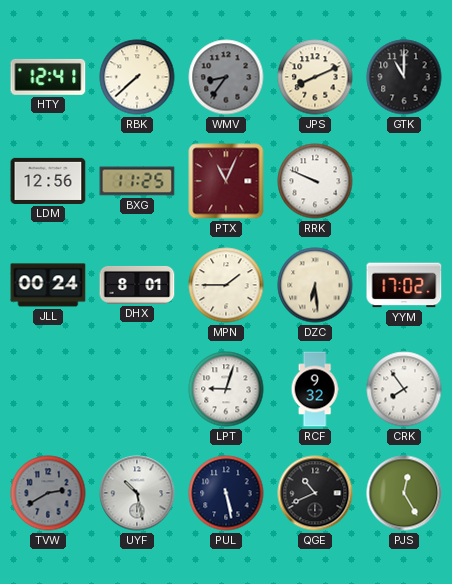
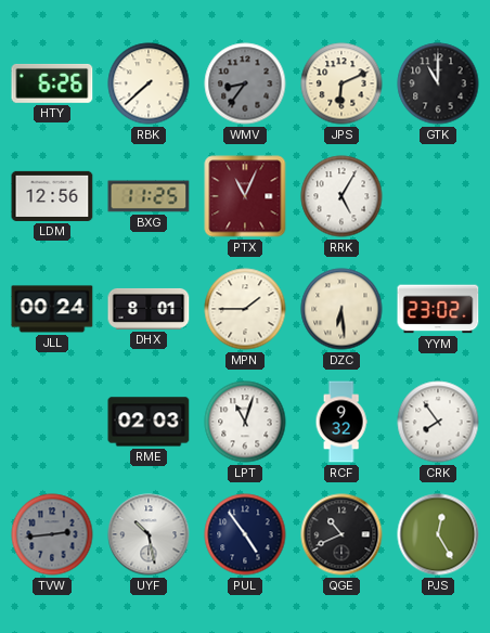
HTY: 12:41 -> 6:26
JPS: 8:11 -> 6:11
RRK: 9:49 -> 5:05
YYM: 17:02 -> 23:02
RME: none -> 02:03
LPT: 9:03 -> 11:03
TVW: 2:40 -> 2:44
PUL: 5:28 -> 4:54
